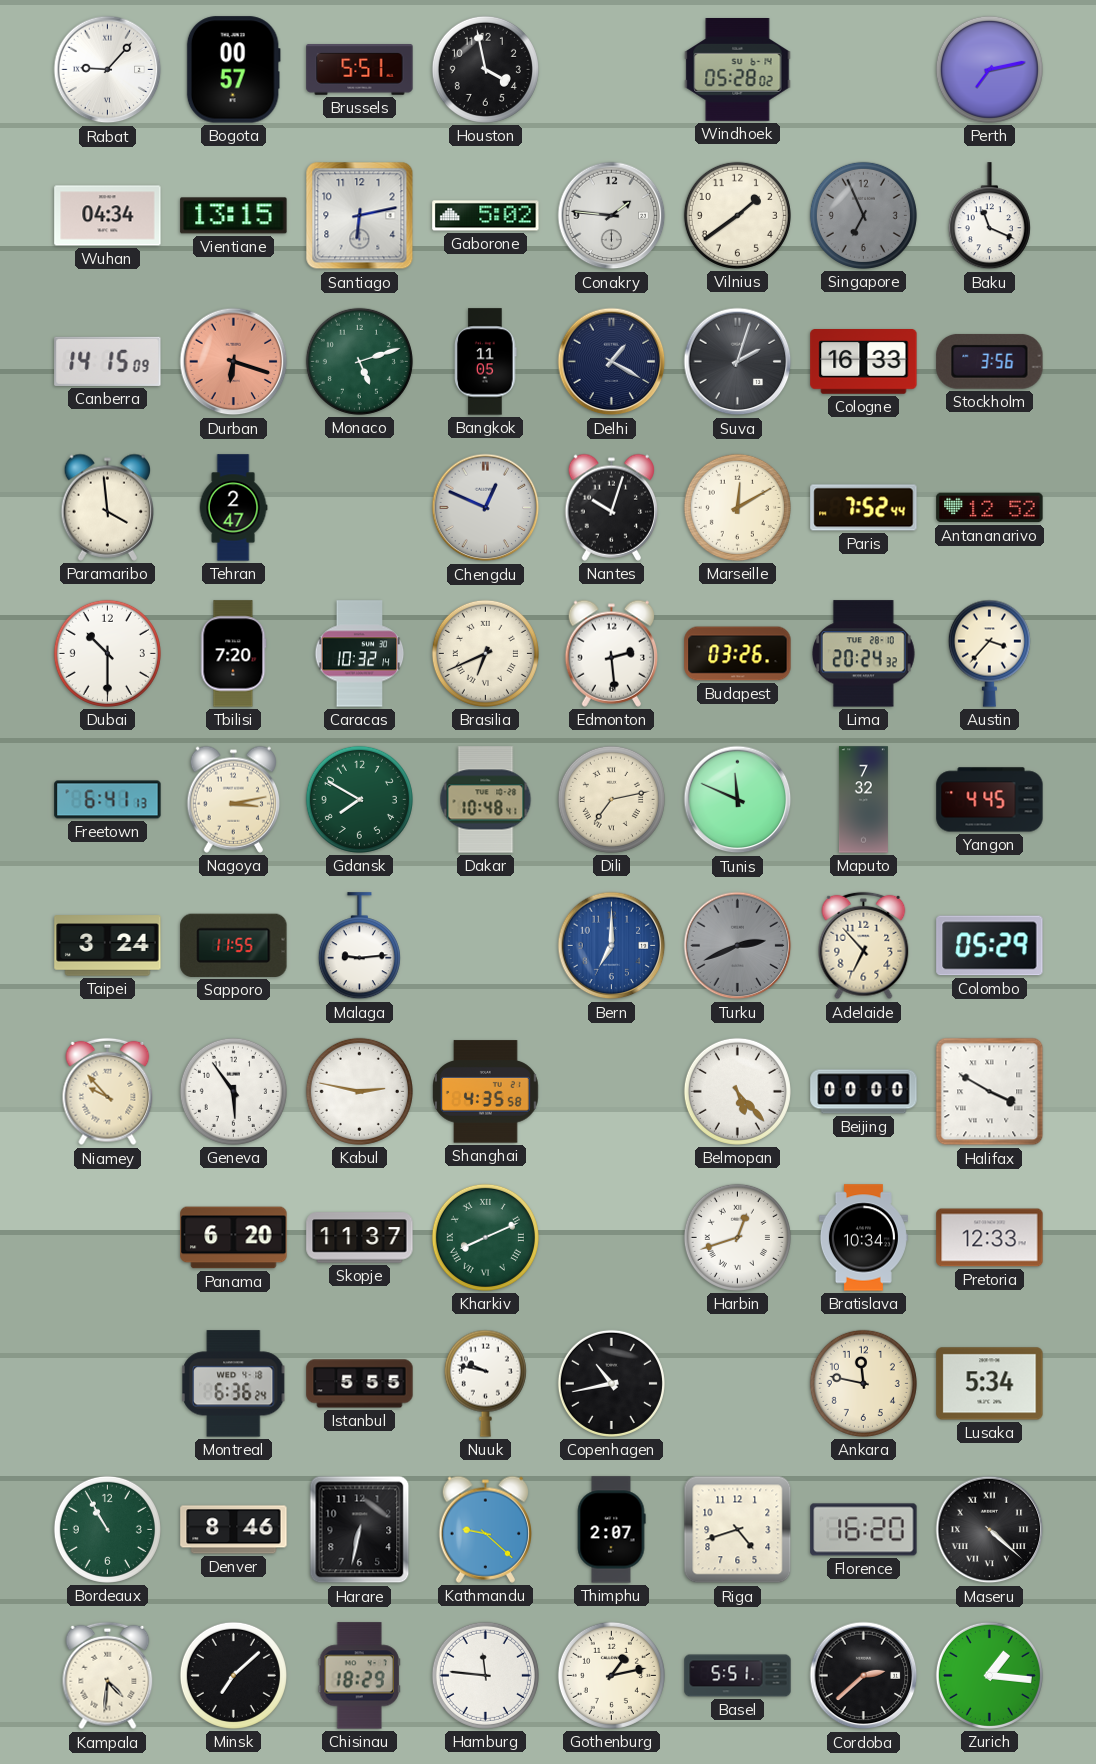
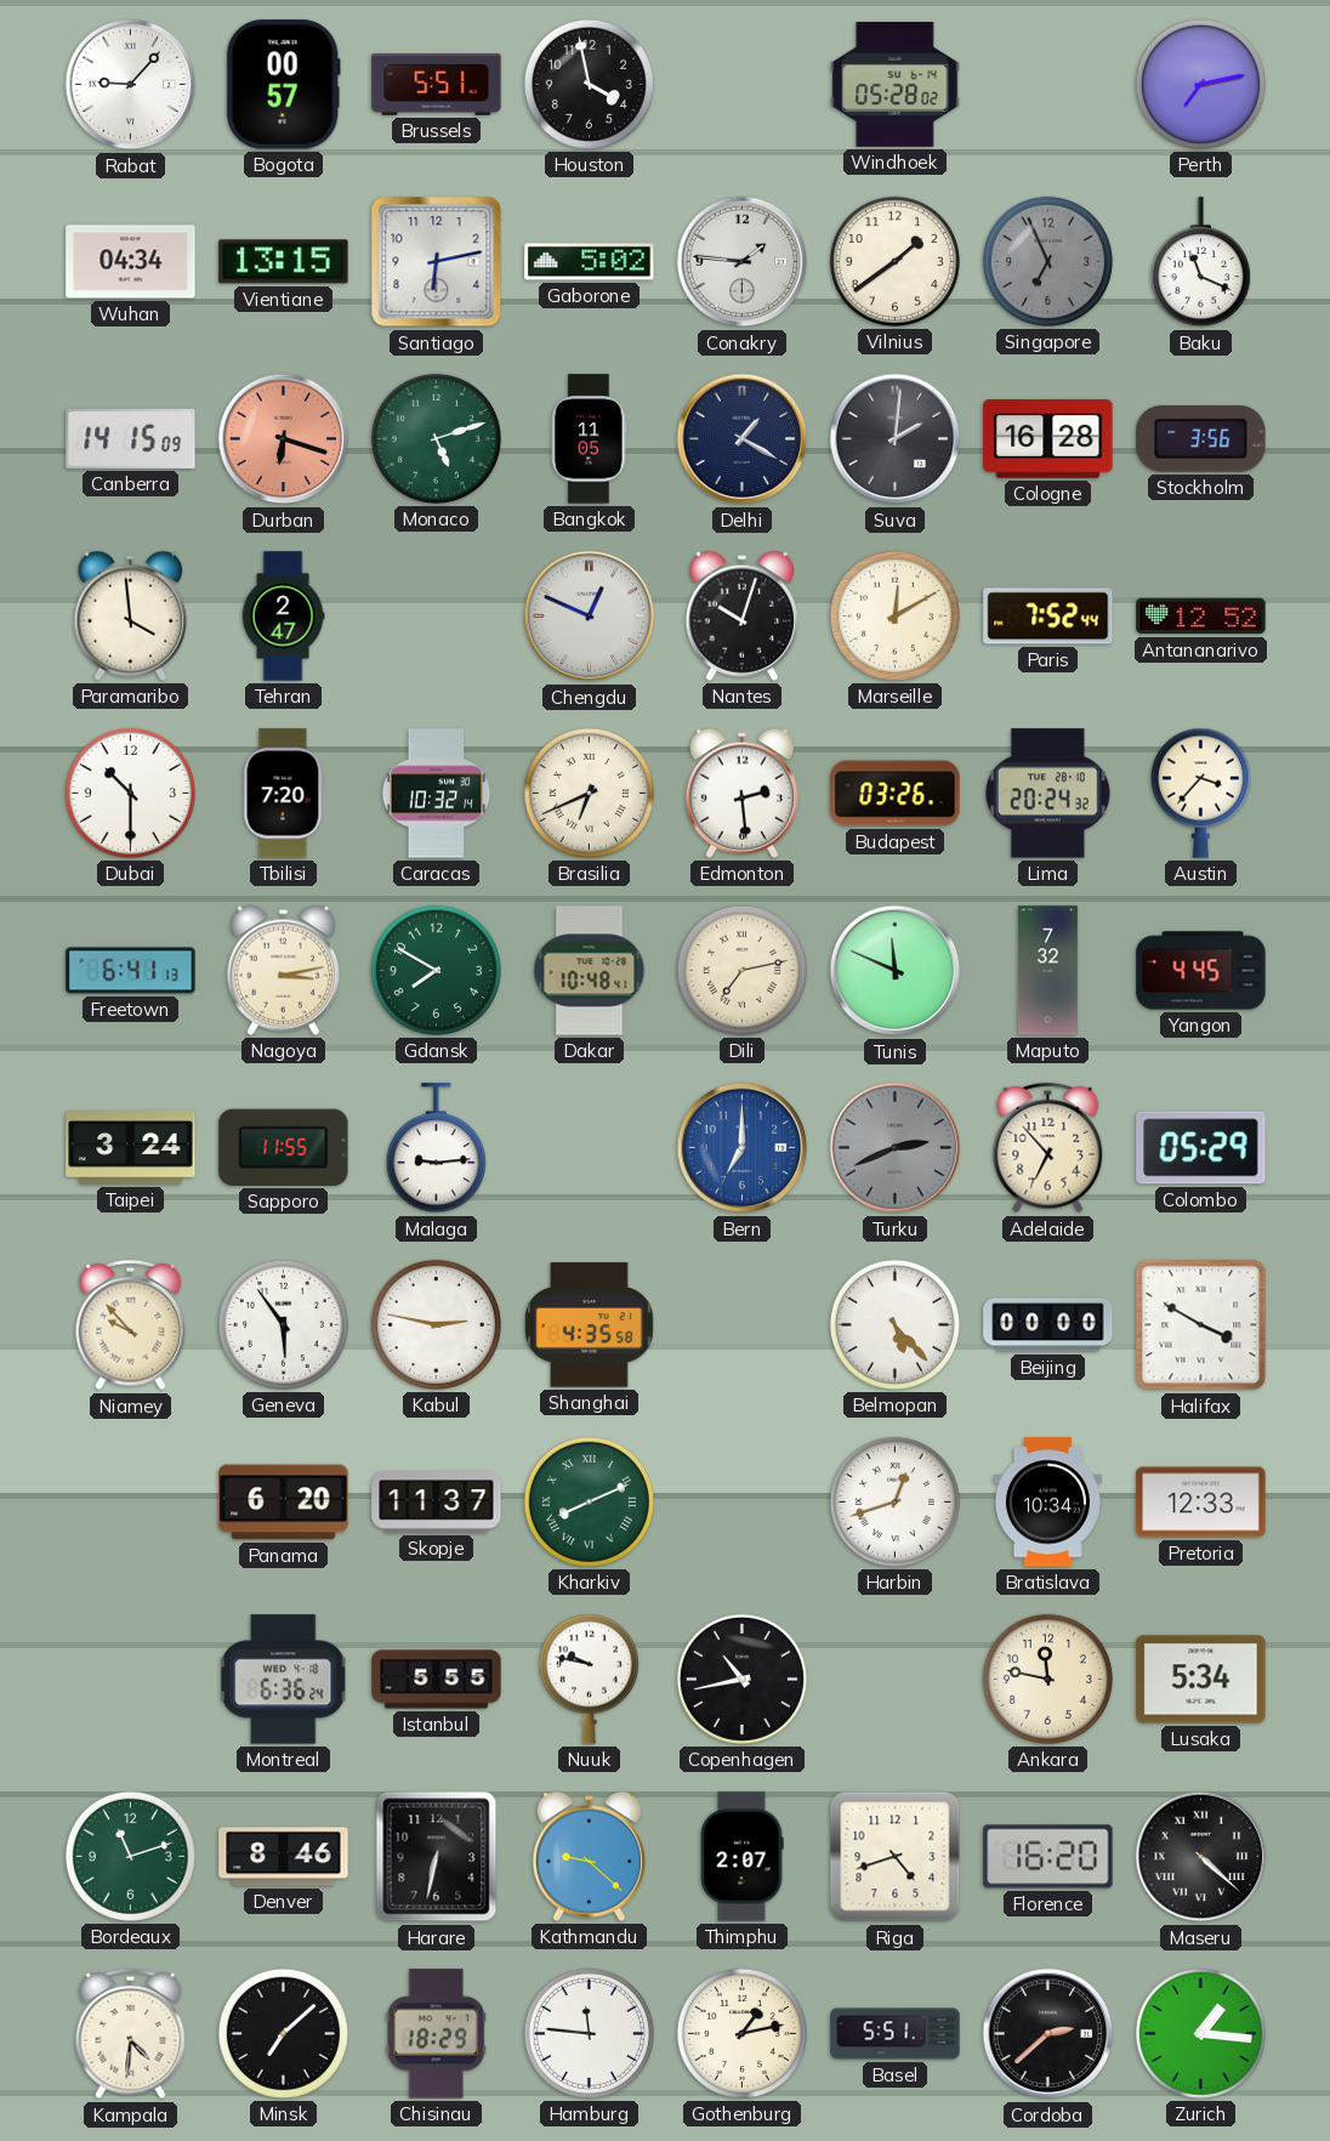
Suva: 2:03 -> 2:01
Cologne: 16:33 -> 16:28
Bordeaux: 10:55 -> 11:12
